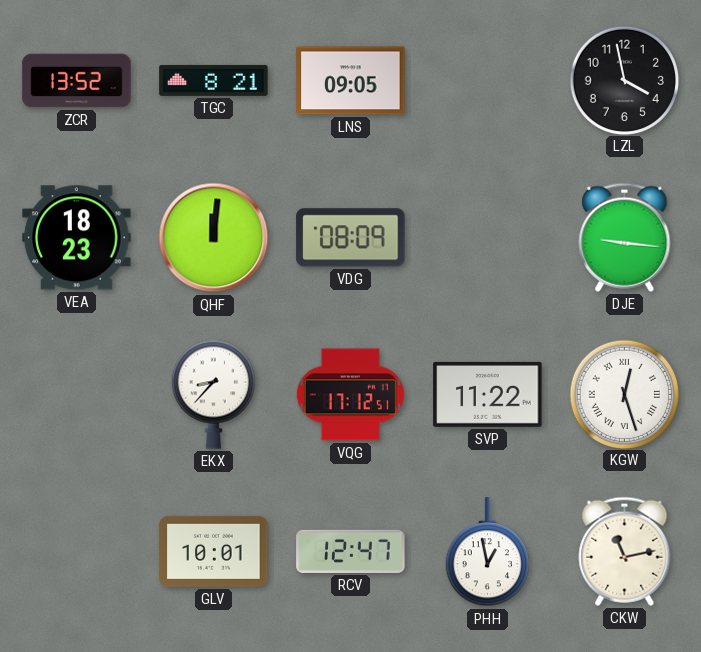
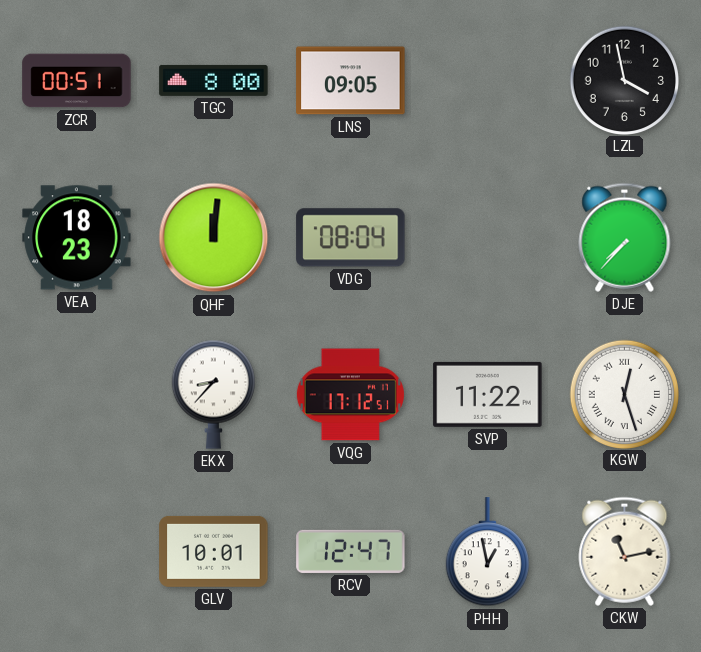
ZCR: 13:52 -> 00:51
TGC: 8:21 -> 8:00
VDG: 08:09 -> 08:04
DJE: 9:16 -> 7:37
